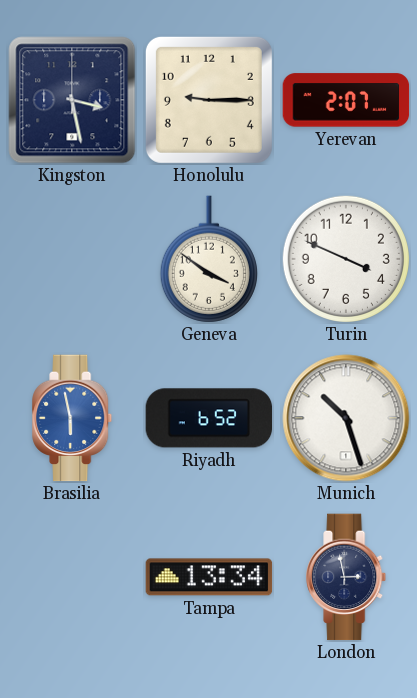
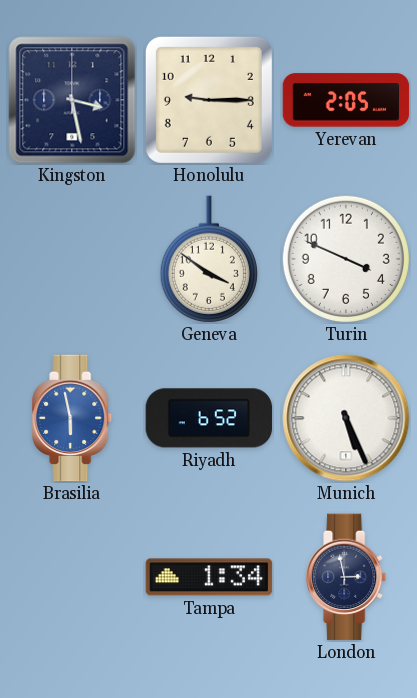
Yerevan: 2:07 -> 2:05
Munich: 10:27 -> 5:26
Tampa: 13:34 -> 1:34
